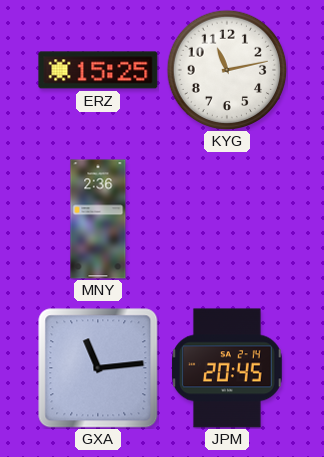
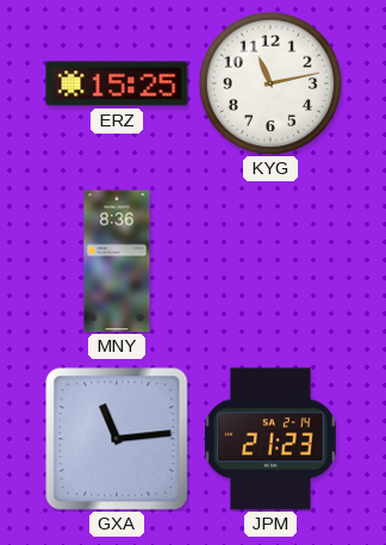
MNY: 2:36 -> 8:36
JPM: 20:45 -> 21:23
